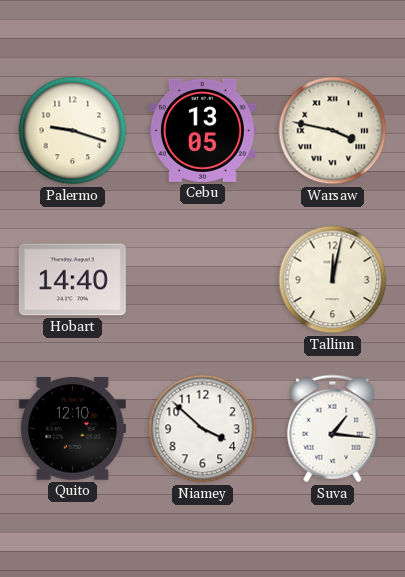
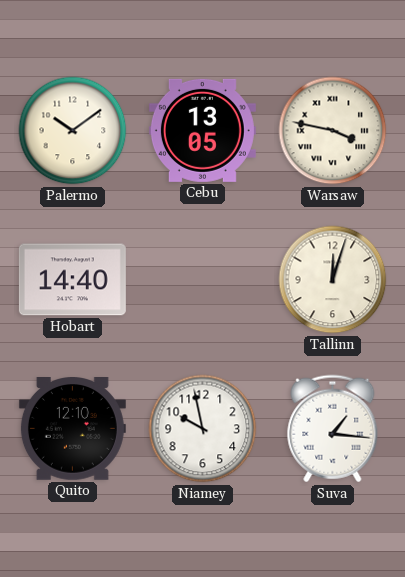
Palermo: 9:18 -> 10:09
Tallinn: 12:02 -> 12:03
Niamey: 3:52 -> 9:58
